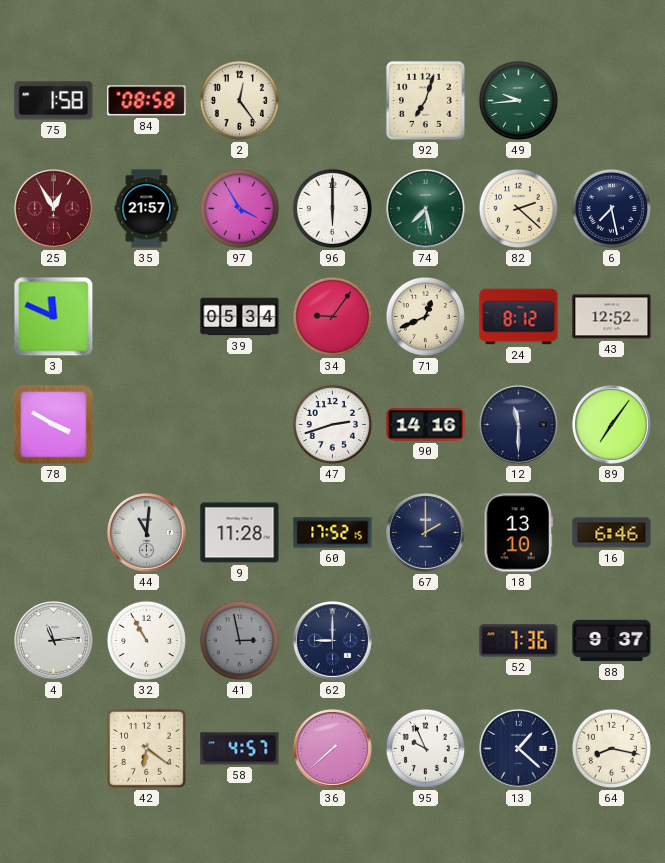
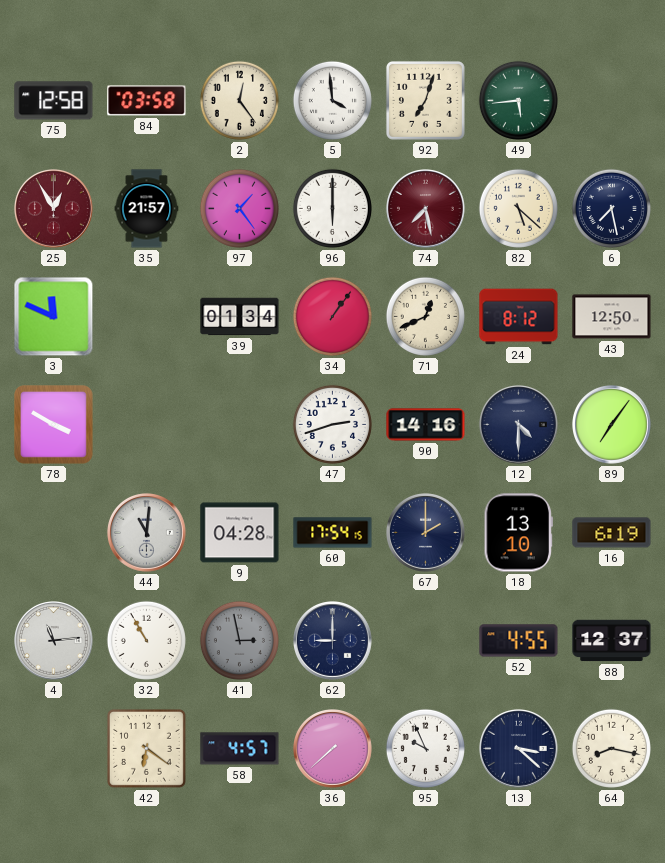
75: 1:58 -> 12:58
84: 08:58 -> 03:58
5: none -> 3:59
49: 9:44 -> 5:44
97: 3:55 -> 1:24
74 dial: green -> burgundy
82: 2:22 -> 5:22
39: 05:34 -> 01:34
34: 9:06 -> 1:06
43: 12:52 -> 12:50
12: 11:30 -> 4:30
9: 11:28 -> 04:28
60: 17:52 -> 17:54
16: 6:46 -> 6:19
52: 7:36 -> 4:55
88: 9:37 -> 12:37
13: 1:22 -> 3:22
